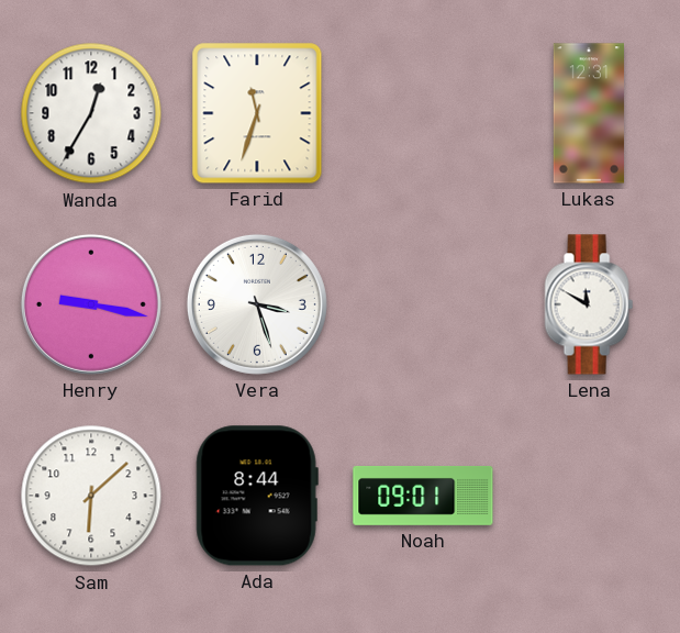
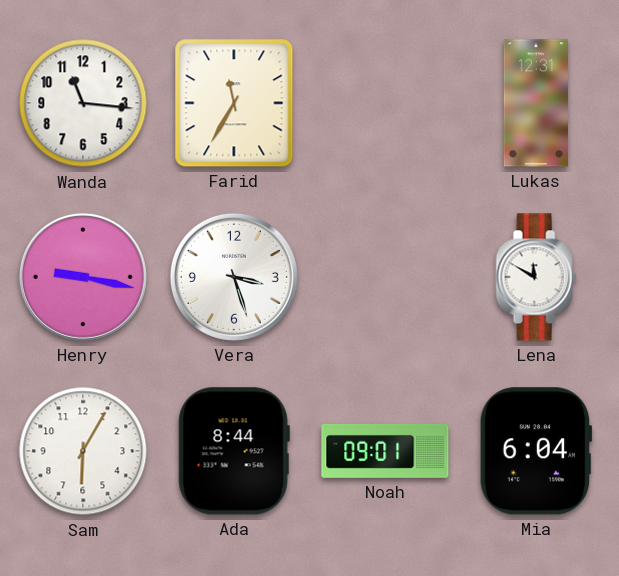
Wanda: 12:35 -> 11:16
Farid: 11:33 -> 11:35
Sam: 6:08 -> 6:05
Mia: none -> 6:04
